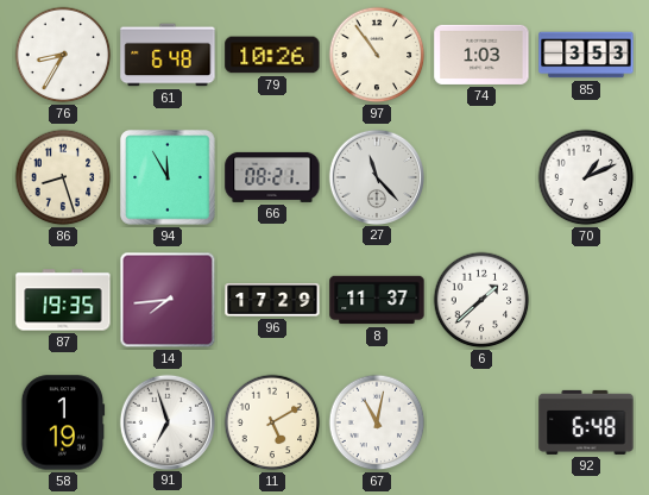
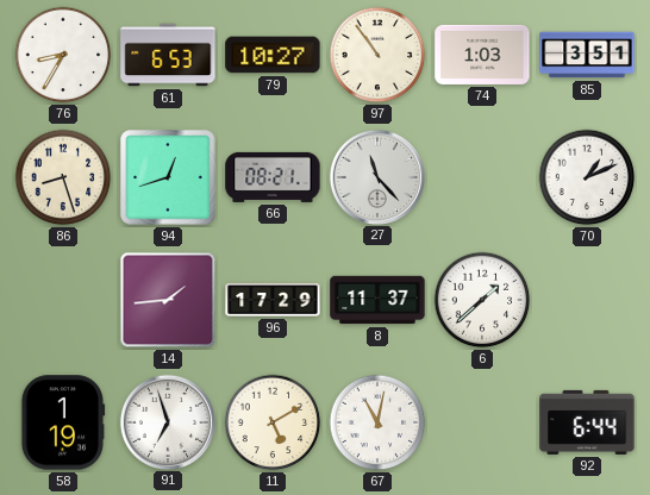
61: 6:48 -> 6:53
79: 10:26 -> 10:27
85: 3:53 -> 3:51
94: 11:55 -> 12:42
87: 19:35 -> none
14: 7:44 -> 1:44
92: 6:48 -> 6:44
